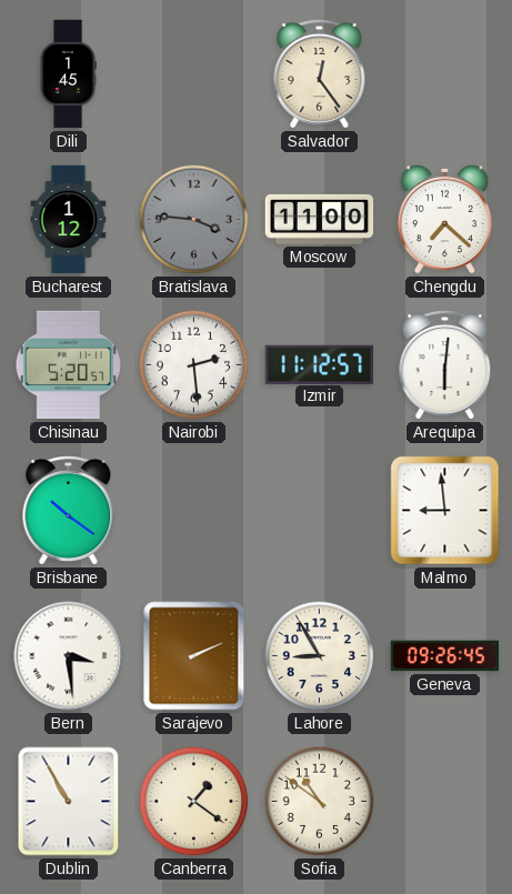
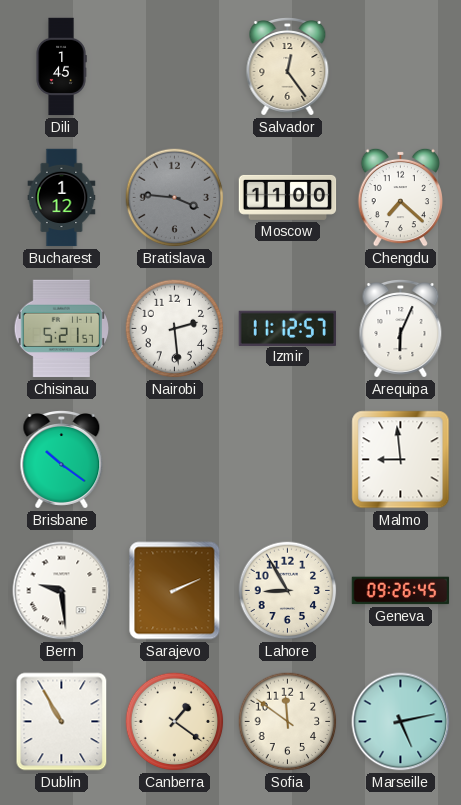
Chisinau: 5:20 -> 5:21
Arequipa: 6:01 -> 6:04
Bern: 3:29 -> 9:29
Sofia: 10:51 -> 11:51
Marseille: none -> 5:13
